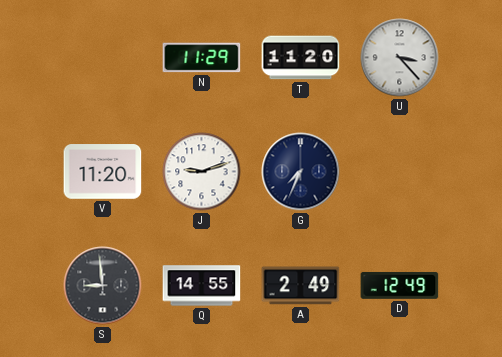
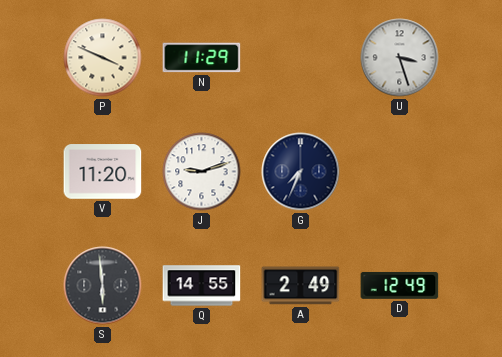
P: none -> 3:49
T: 11:20 -> none
U: 3:23 -> 3:27
S: 8:59 -> 5:59
